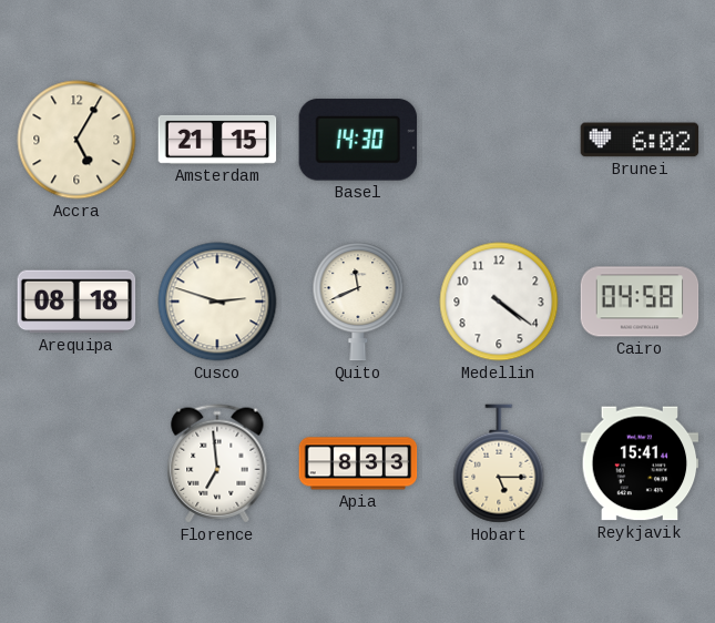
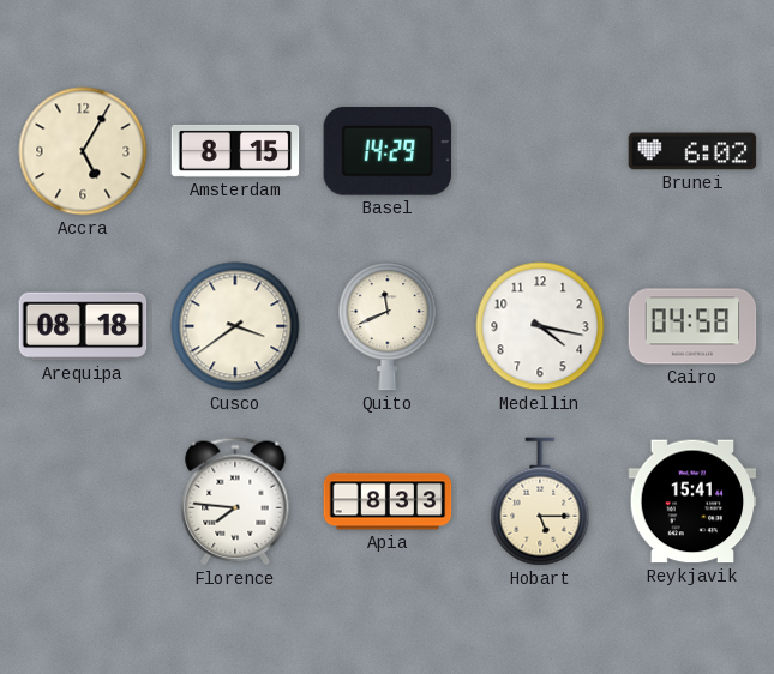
Amsterdam: 21:15 -> 8:15
Basel: 14:30 -> 14:29
Cusco: 2:48 -> 3:39
Medellin: 4:21 -> 4:17
Florence: 6:59 -> 7:46
